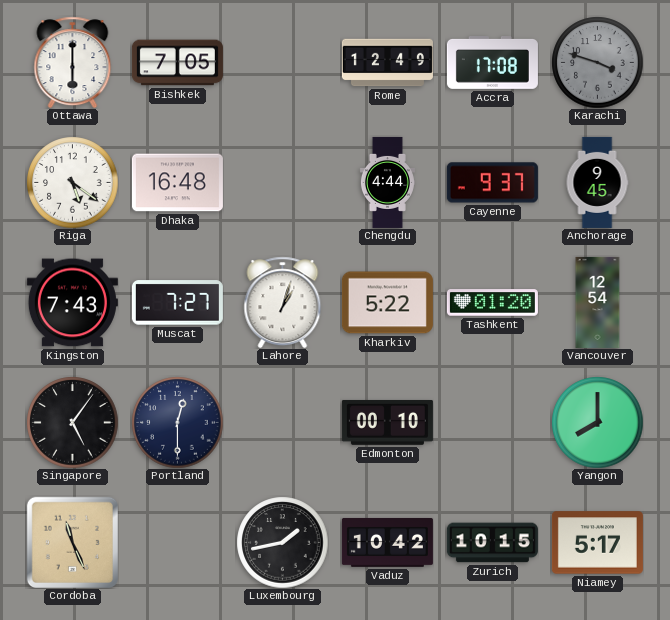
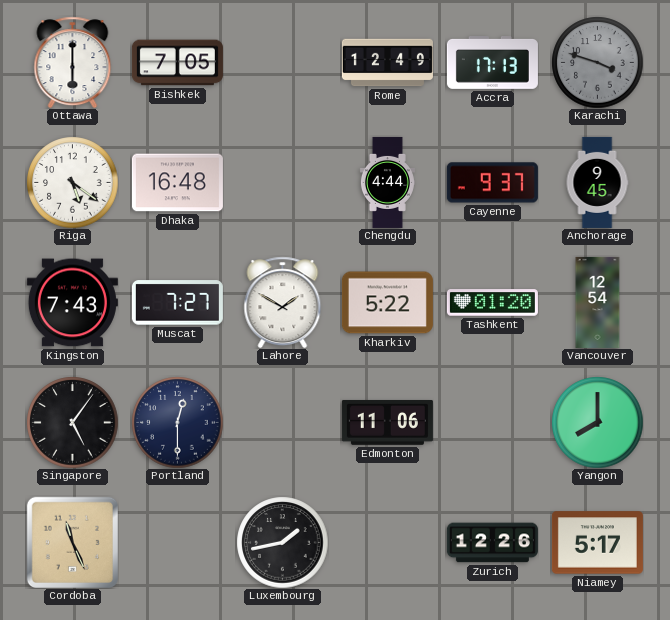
Accra: 17:08 -> 17:13
Lahore: 1:03 -> 1:50
Edmonton: 00:10 -> 11:06
Vaduz: 10:42 -> none
Zurich: 10:15 -> 12:26
